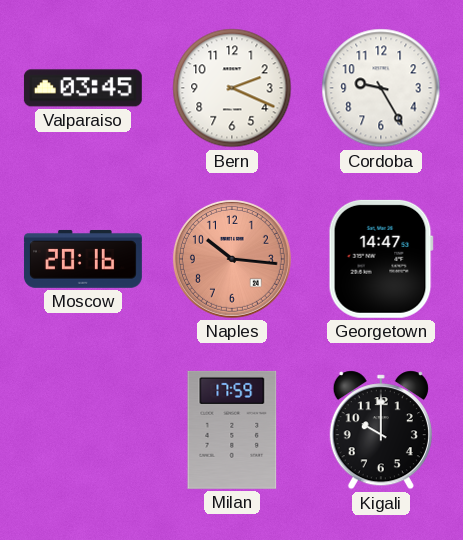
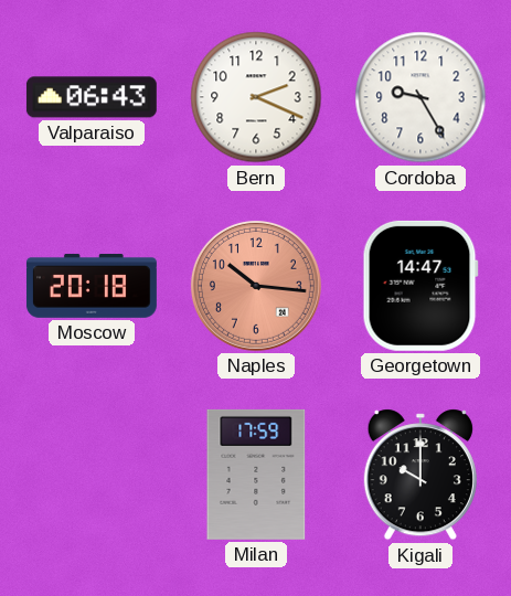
Valparaiso: 03:45 -> 06:43
Moscow: 20:16 -> 20:18
